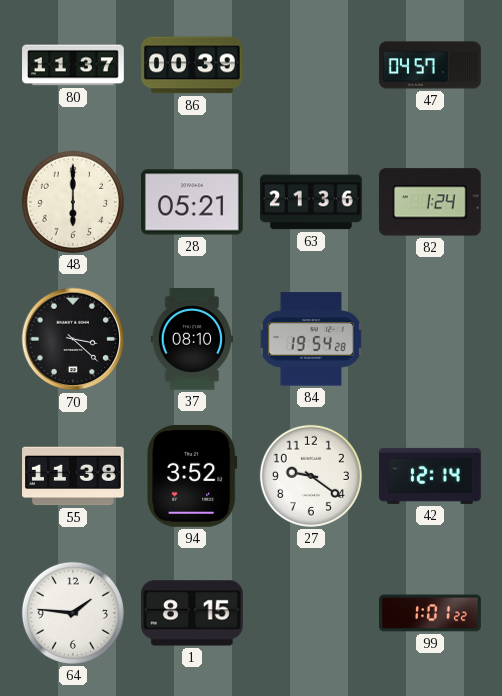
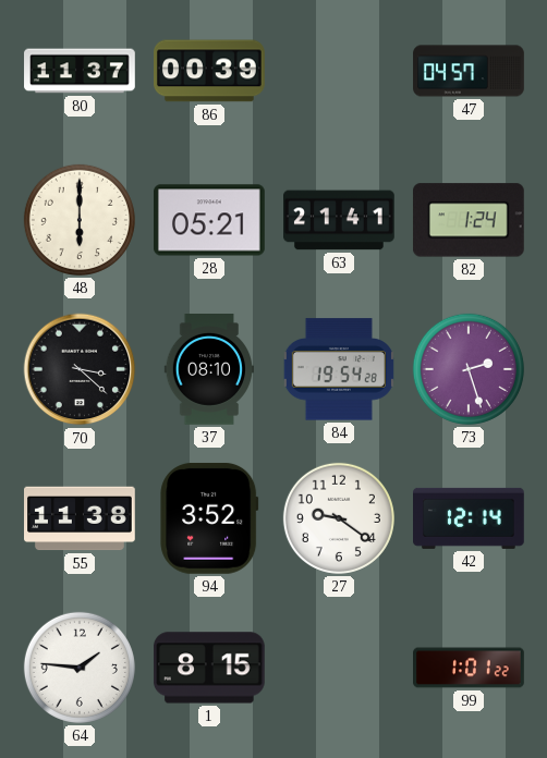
63: 21:36 -> 21:41
73: none -> 2:27
